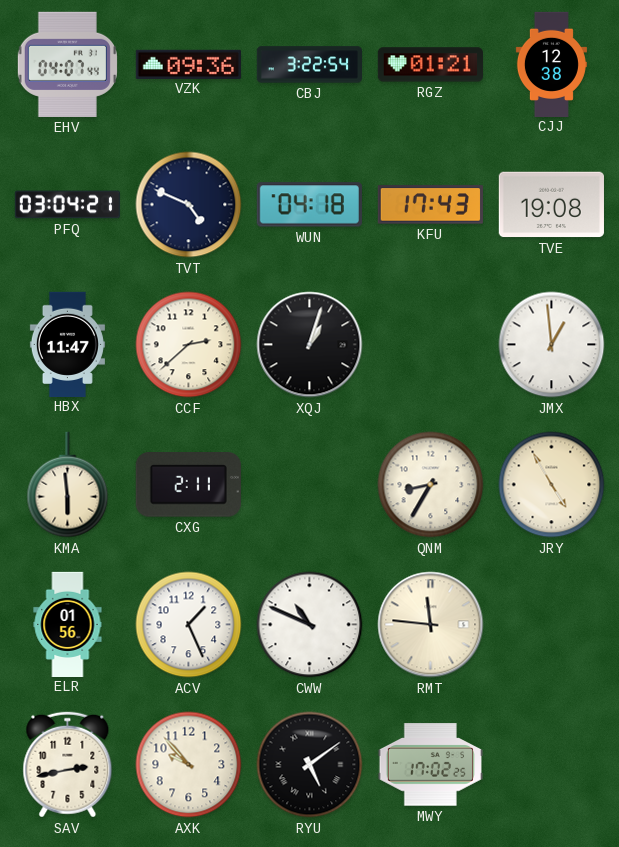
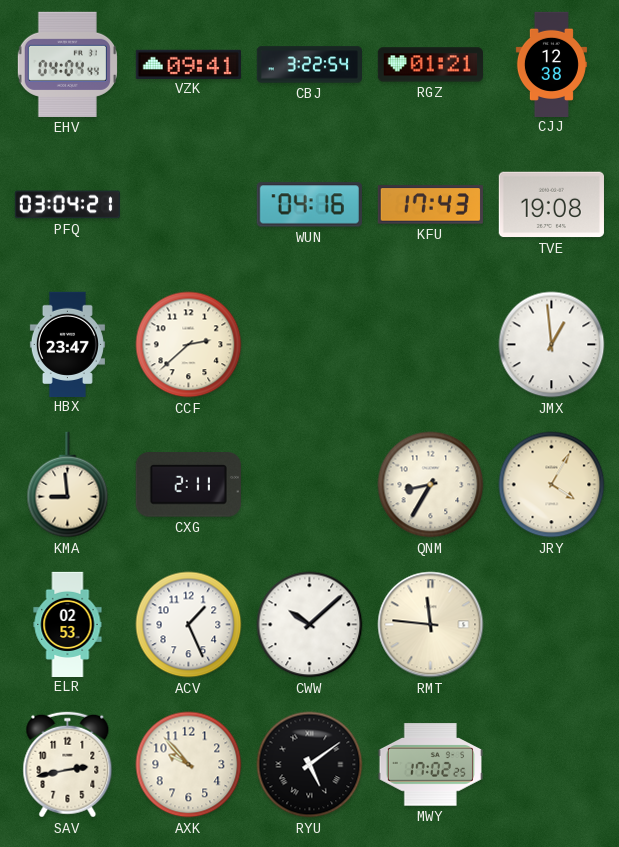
EHV: 04:07 -> 04:04
VZK: 09:36 -> 09:41
TVT: 4:49 -> none
WUN: 04:18 -> 04:16
HBX: 11:47 -> 23:47
XQJ: 1:03 -> none
KMA: 5:59 -> 8:59
JRY: 4:55 -> 4:05
ELR: 01:56 -> 02:53
CWW: 10:49 -> 10:08
